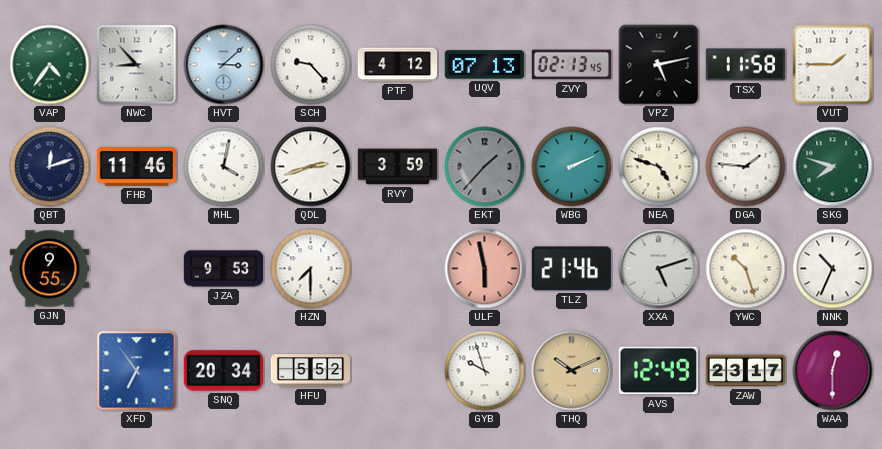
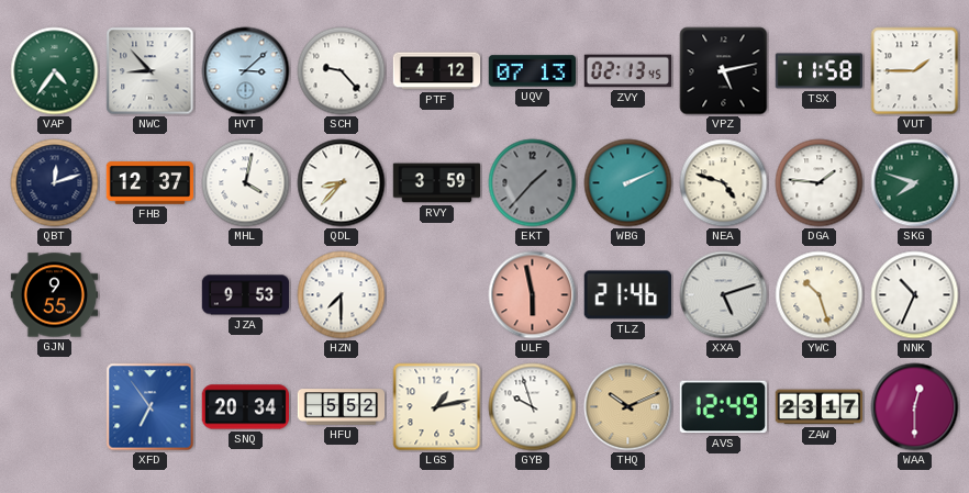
FHB: 11:46 -> 12:37
QDL: 2:42 -> 8:37
LGS: none -> 1:13
